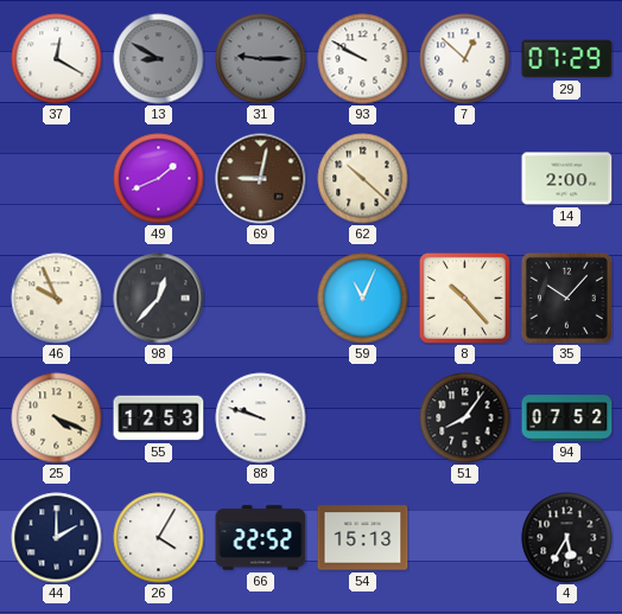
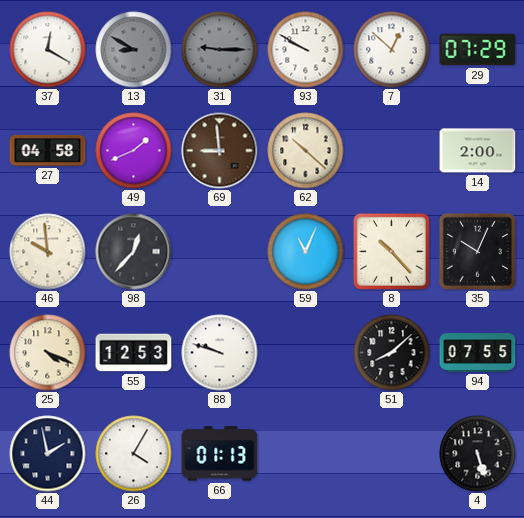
27: none -> 04:58
69: 9:02 -> 8:59
46: 9:56 -> 9:59
35: 10:07 -> 10:04
51: 8:06 -> 8:08
94: 07:52 -> 07:55
44: 2:00 -> 1:58
66: 22:52 -> 01:13
54: 15:13 -> none
4: 5:35 -> 5:27
